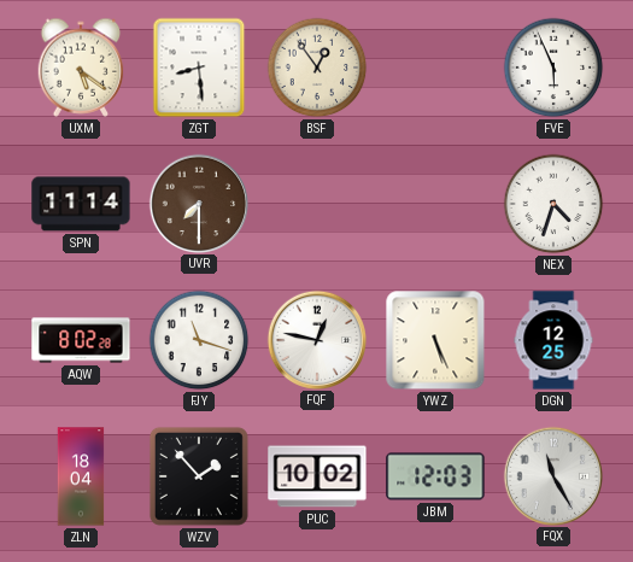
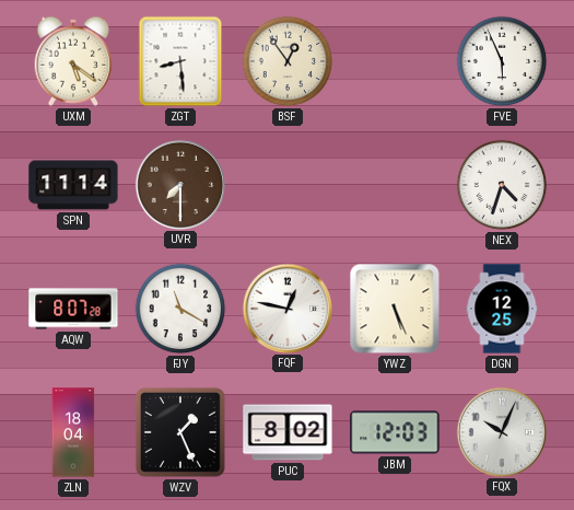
AQW: 8:02 -> 8:07
FJY: 11:18 -> 11:20
WZV: 1:53 -> 1:26
PUC: 10:02 -> 8:02
FQX: 11:25 -> 10:04
